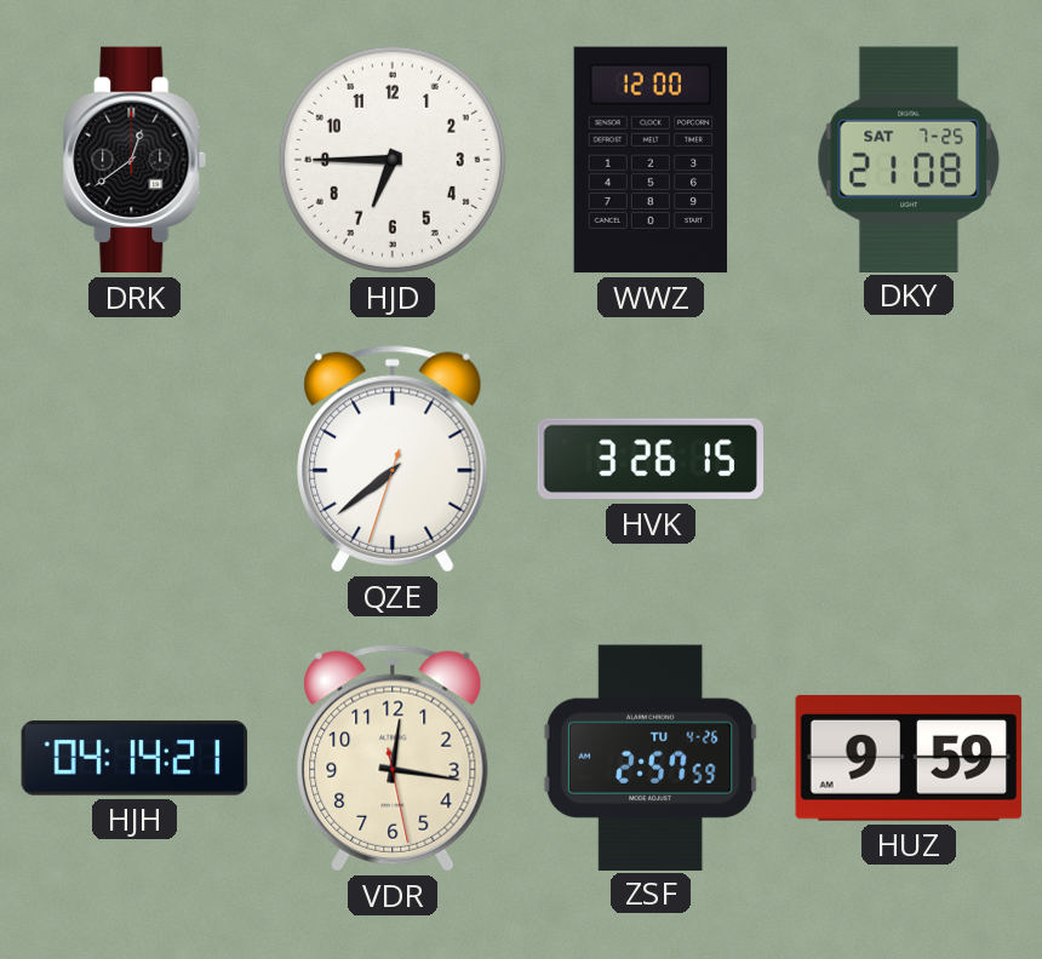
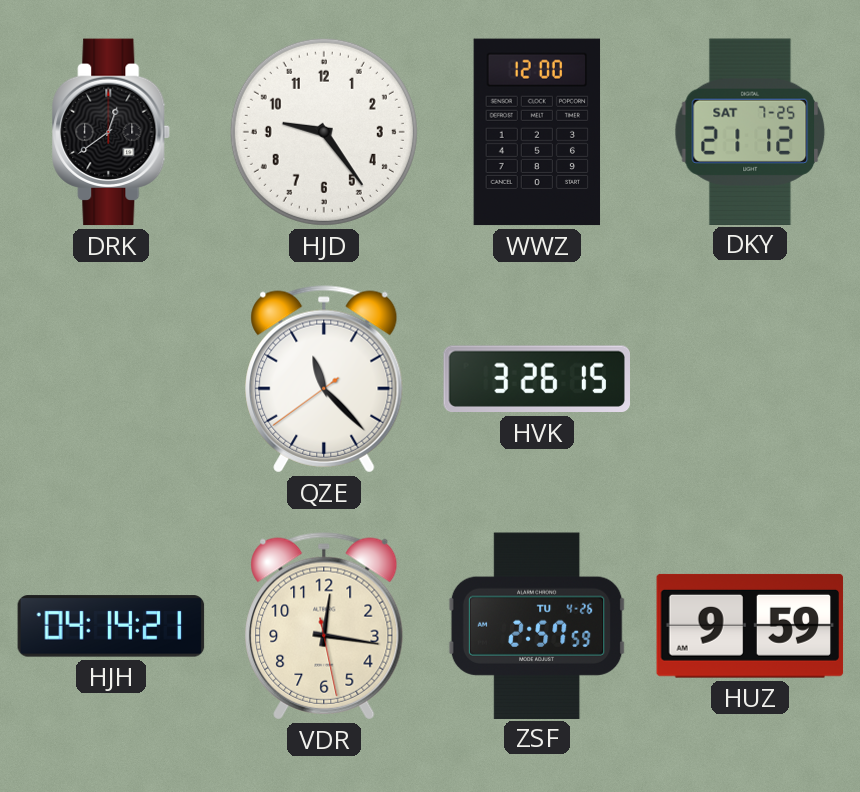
HJD: 6:45 -> 9:24
DKY: 21:08 -> 21:12
QZE: 7:38 -> 11:22
